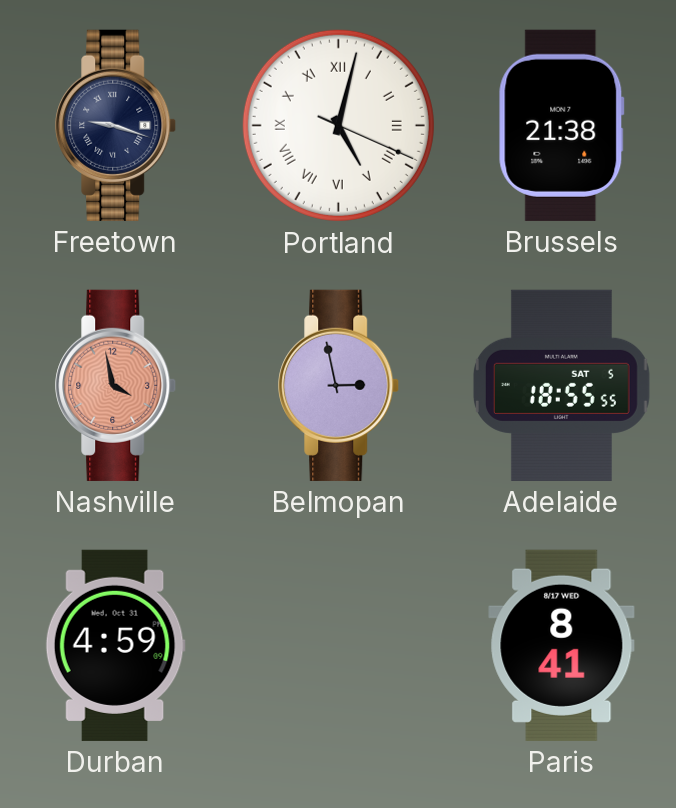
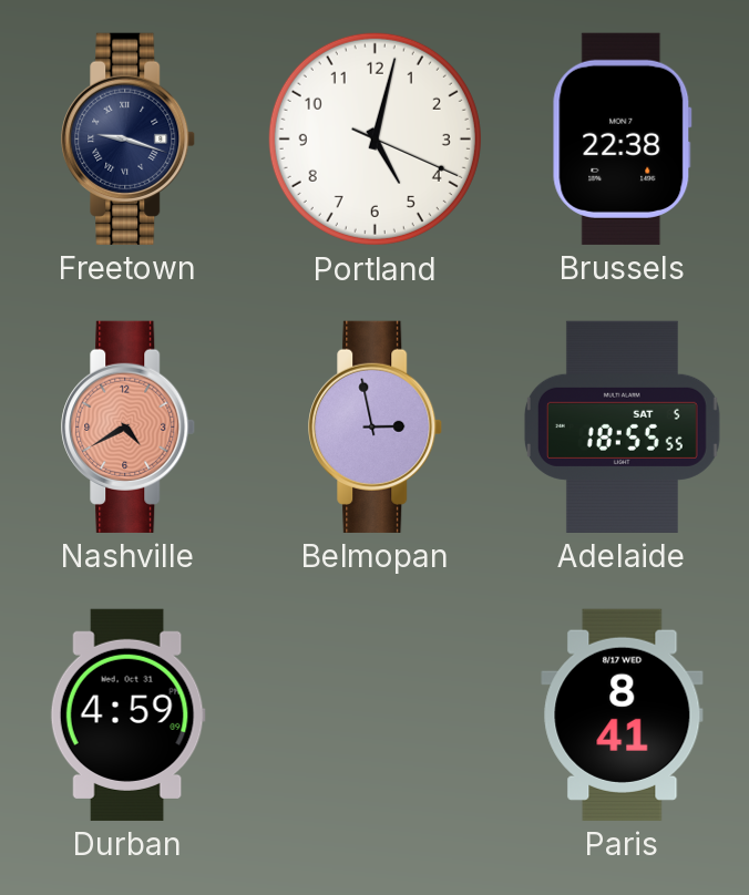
Portland numerals: Roman -> Arabic
Brussels: 21:38 -> 22:38
Nashville: 3:58 -> 4:40
